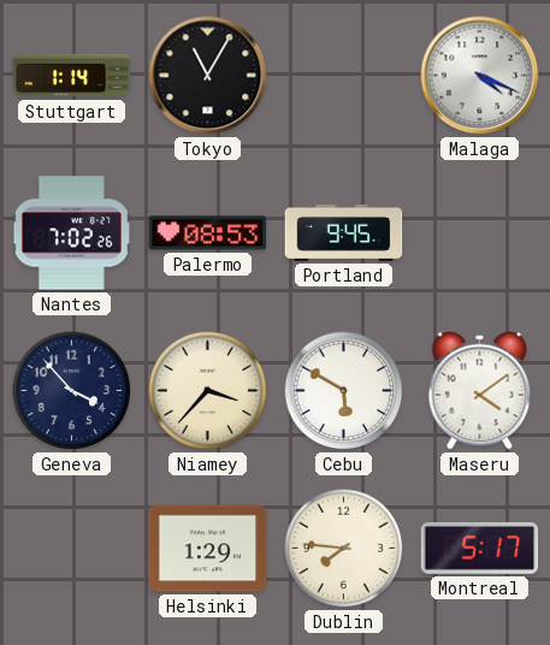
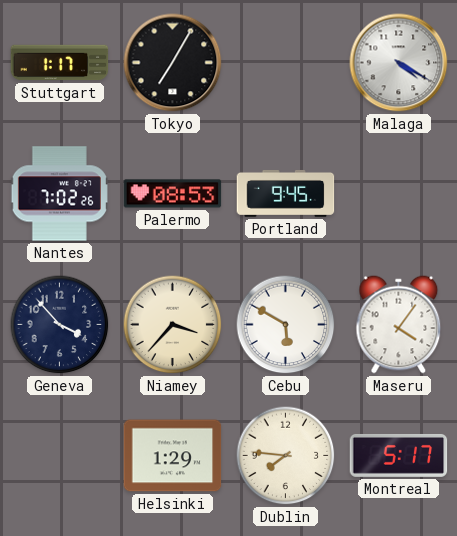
Stuttgart: 1:14 -> 1:17
Tokyo: 11:05 -> 7:05
Malaga: 4:19 -> 4:20
Maseru: 4:09 -> 4:06
